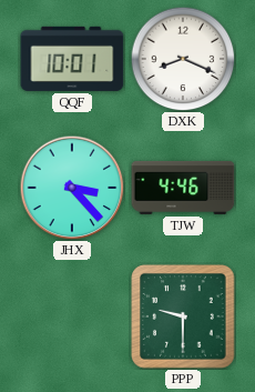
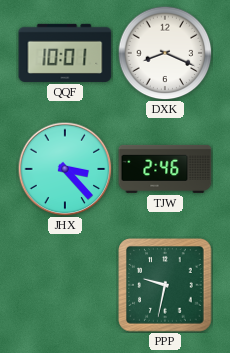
TJW: 4:46 -> 2:46
PPP: 9:30 -> 9:32
